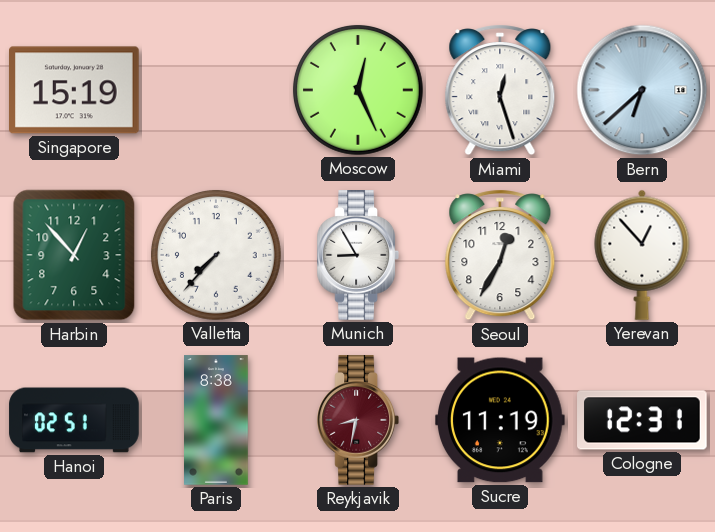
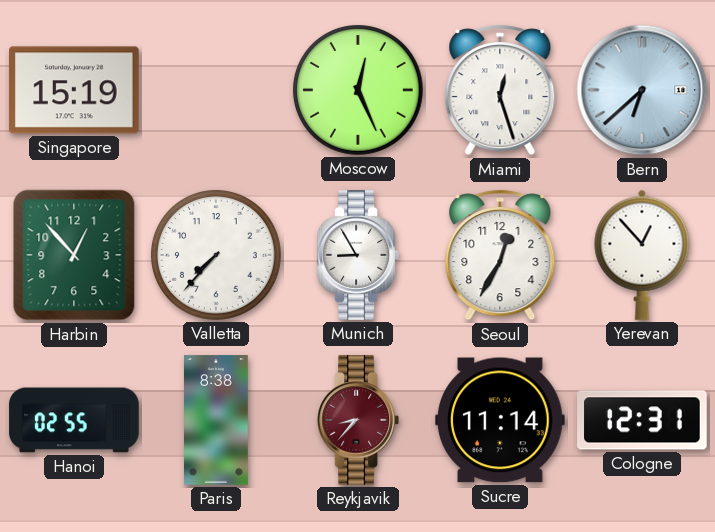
Hanoi: 02:51 -> 02:55
Reykjavik: 8:32 -> 8:37
Sucre: 11:19 -> 11:14
